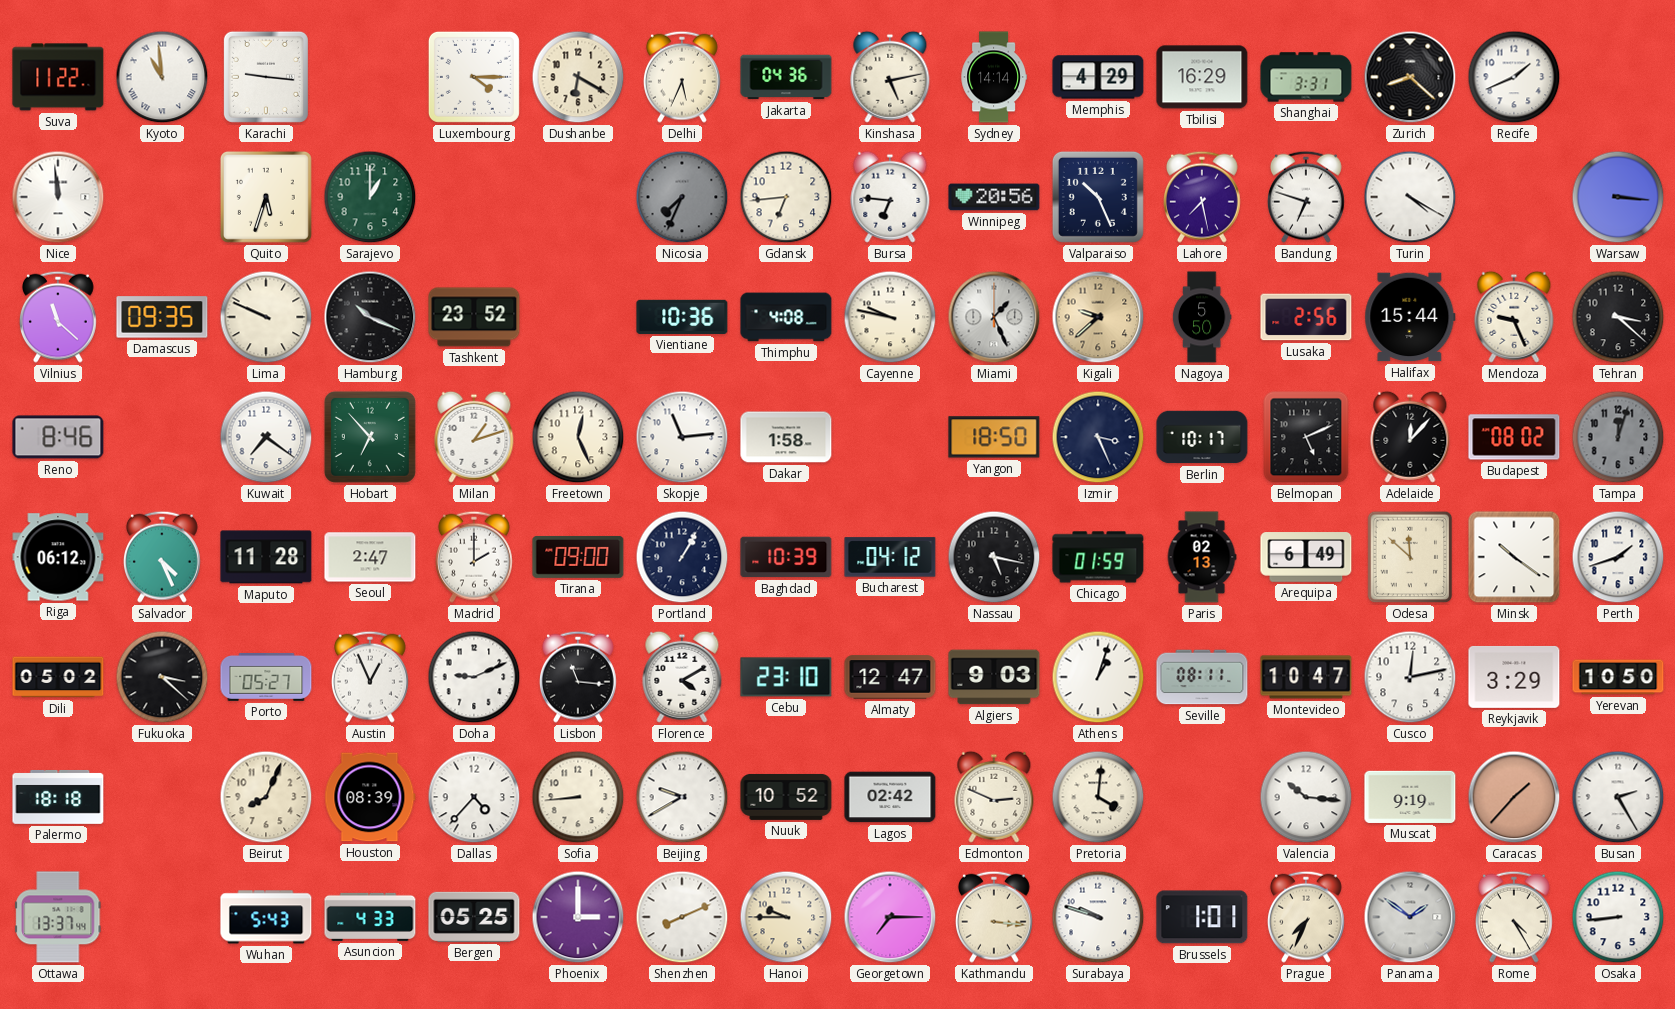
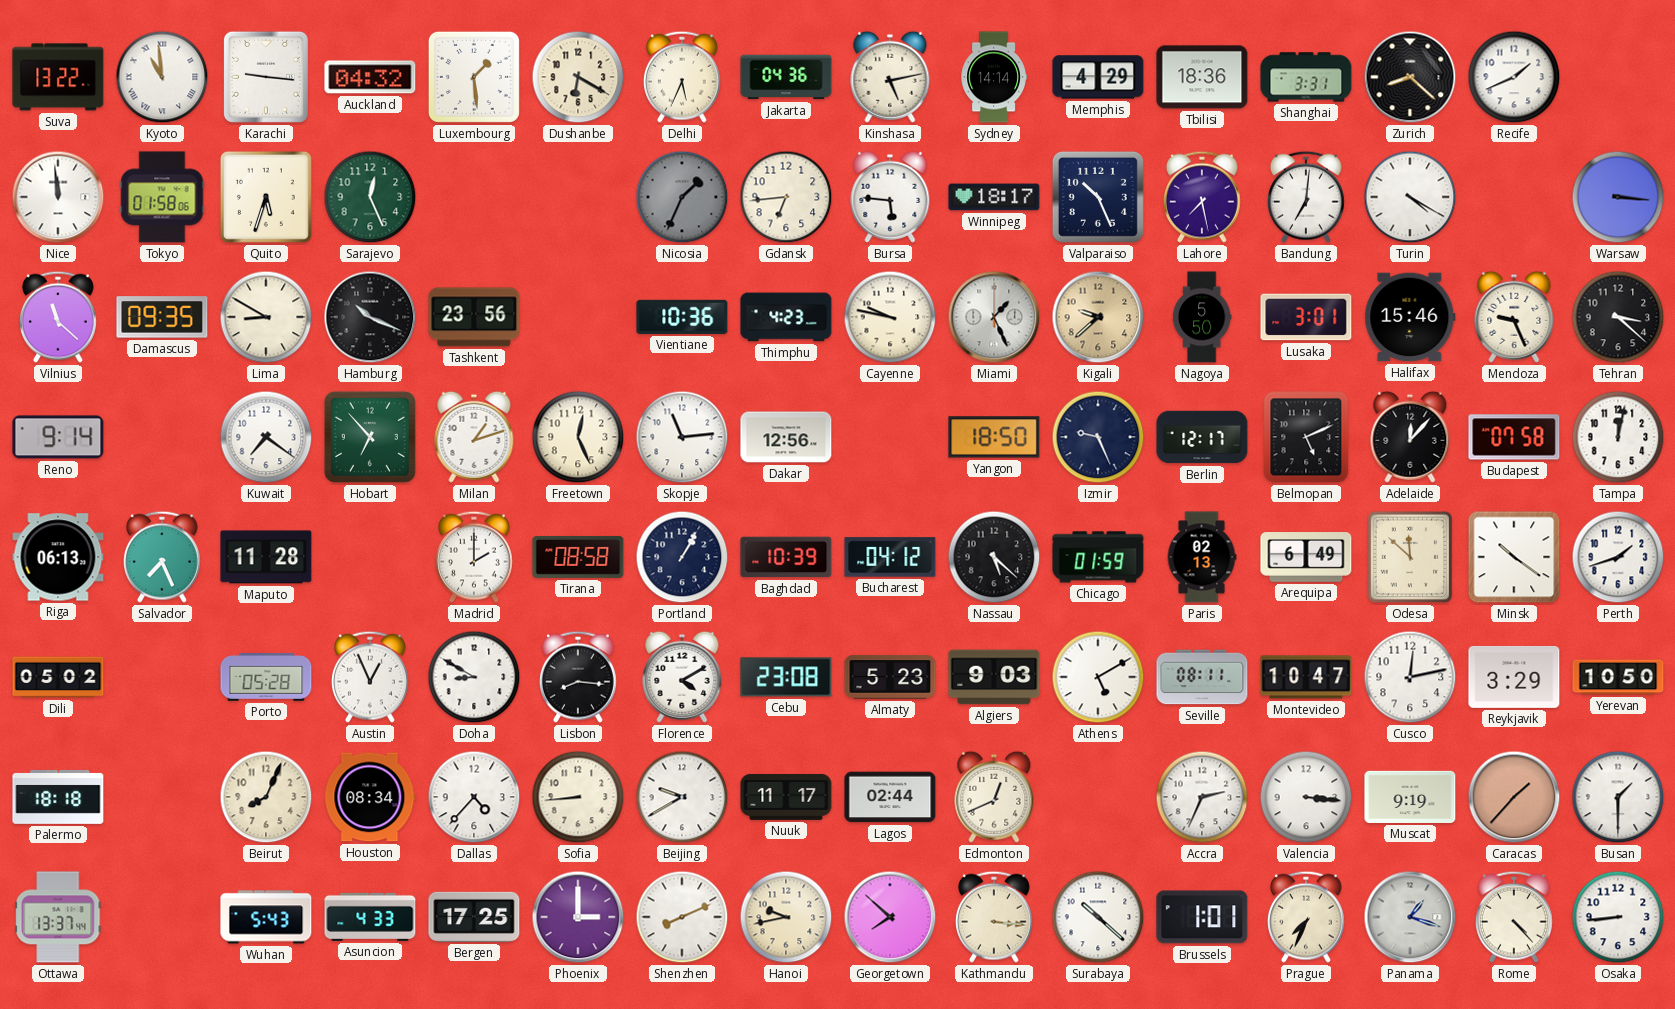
Suva: 11:22 -> 13:22
Auckland: none -> 04:32
Luxembourg: 4:15 -> 1:29
Tbilisi: 16:29 -> 18:36
Tokyo: none -> 01:58
Sarajevo: 1:00 -> 12:26
Nicosia: 7:34 -> 1:34
Bursa: 6:46 -> 5:46
Winnipeg: 20:56 -> 18:17
Bandung: 6:48 -> 7:01
Lima: 9:49 -> 8:50
Tashkent: 23:52 -> 23:56
Thimphu: 4:08 -> 4:23
Lusaka: 2:56 -> 3:01
Halifax: 15:44 -> 15:46
Reno: 8:46 -> 9:14
Dakar: 1:58 -> 12:56
Izmir: 3:26 -> 9:26
Berlin: 10:17 -> 12:17
Budapest: 08:02 -> 07:58
Tampa: 12:03 -> 12:02
Tampa dial: grey -> white
Riga: 06:12 -> 06:13
Salvador: 4:26 -> 7:26
Seoul: 2:47 -> none
Tirana: 09:00 -> 08:58
Nassau: 5:17 -> 5:22
Fukuoka: 3:22 -> none
Porto: 05:27 -> 05:28
Doha: 9:11 -> 8:50
Lisbon: 11:16 -> 8:16
Cebu: 23:10 -> 23:08
Almaty: 12:47 -> 5:23
Athens: 1:03 -> 5:10
Houston: 08:39 -> 08:34
Nuuk: 10:52 -> 11:17
Lagos: 02:42 -> 02:44
Edmonton: 2:49 -> 12:41
Pretoria: 4:01 -> none
Accra: none -> 2:34
Valencia: 10:16 -> 3:16
Busan: 2:25 -> 1:30
Bergen: 05:25 -> 17:25
Hanoi: 9:45 -> 9:43
Georgetown: 7:15 -> 7:52
Surabaya: 9:48 -> 10:22
Panama: 1:51 -> 1:18
Rome: 4:25 -> 4:23
